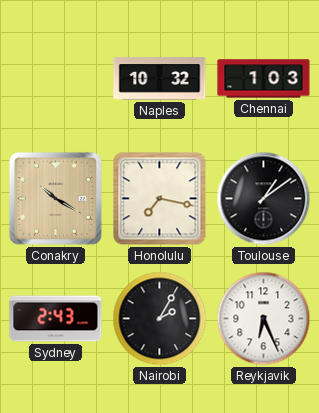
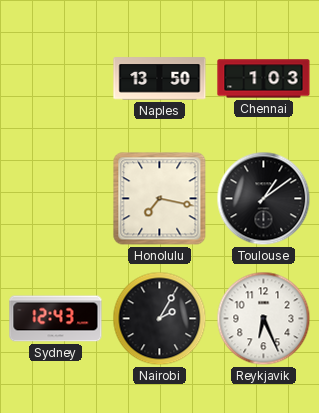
Naples: 10:32 -> 13:50
Conakry: 10:20 -> none
Sydney: 2:43 -> 12:43
